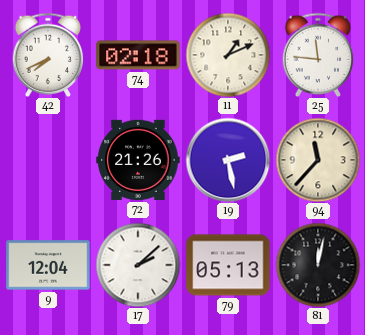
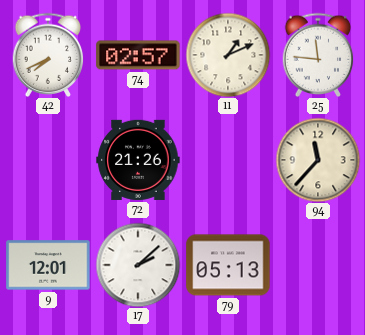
74: 02:18 -> 02:57
19: 2:28 -> none
9: 12:04 -> 12:01
81: 12:02 -> none
